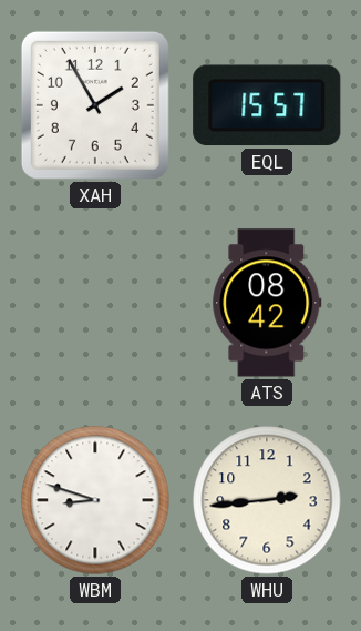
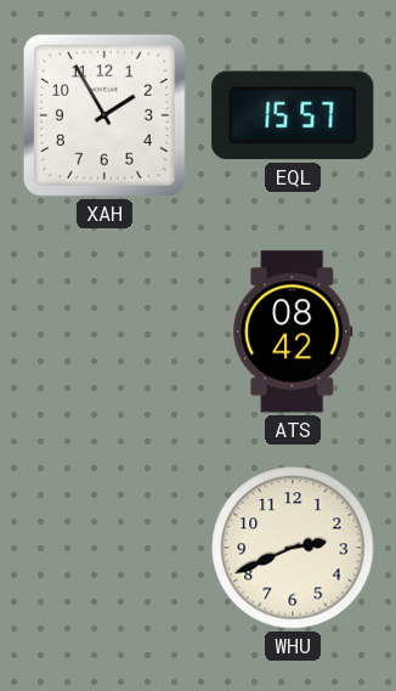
WBM: 8:48 -> none
WHU: 2:44 -> 2:41
